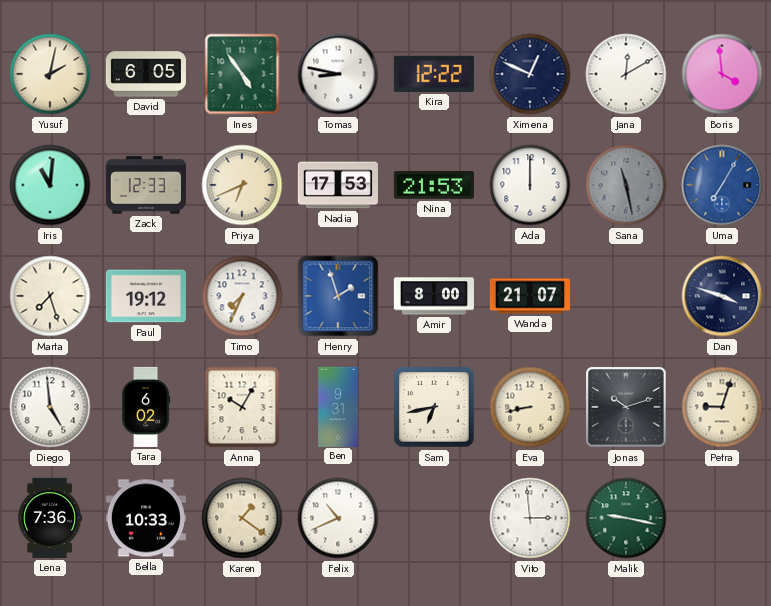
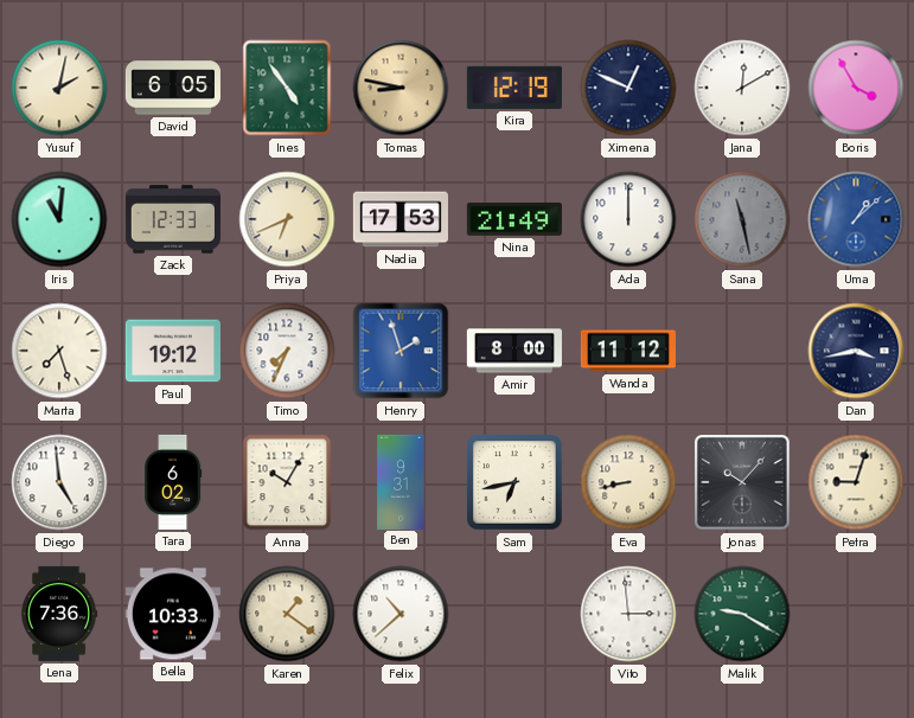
Tomas dial: white -> champagne
Kira: 12:22 -> 12:19
Boris: 3:59 -> 3:55
Nina: 21:53 -> 21:49
Uma: 7:05 -> 1:08
Wanda: 21:07 -> 11:12
Dan: 3:48 -> 3:43
Jonas: 10:12 -> 10:07
Felix: 10:41 -> 10:38
Malik: 9:17 -> 9:20
